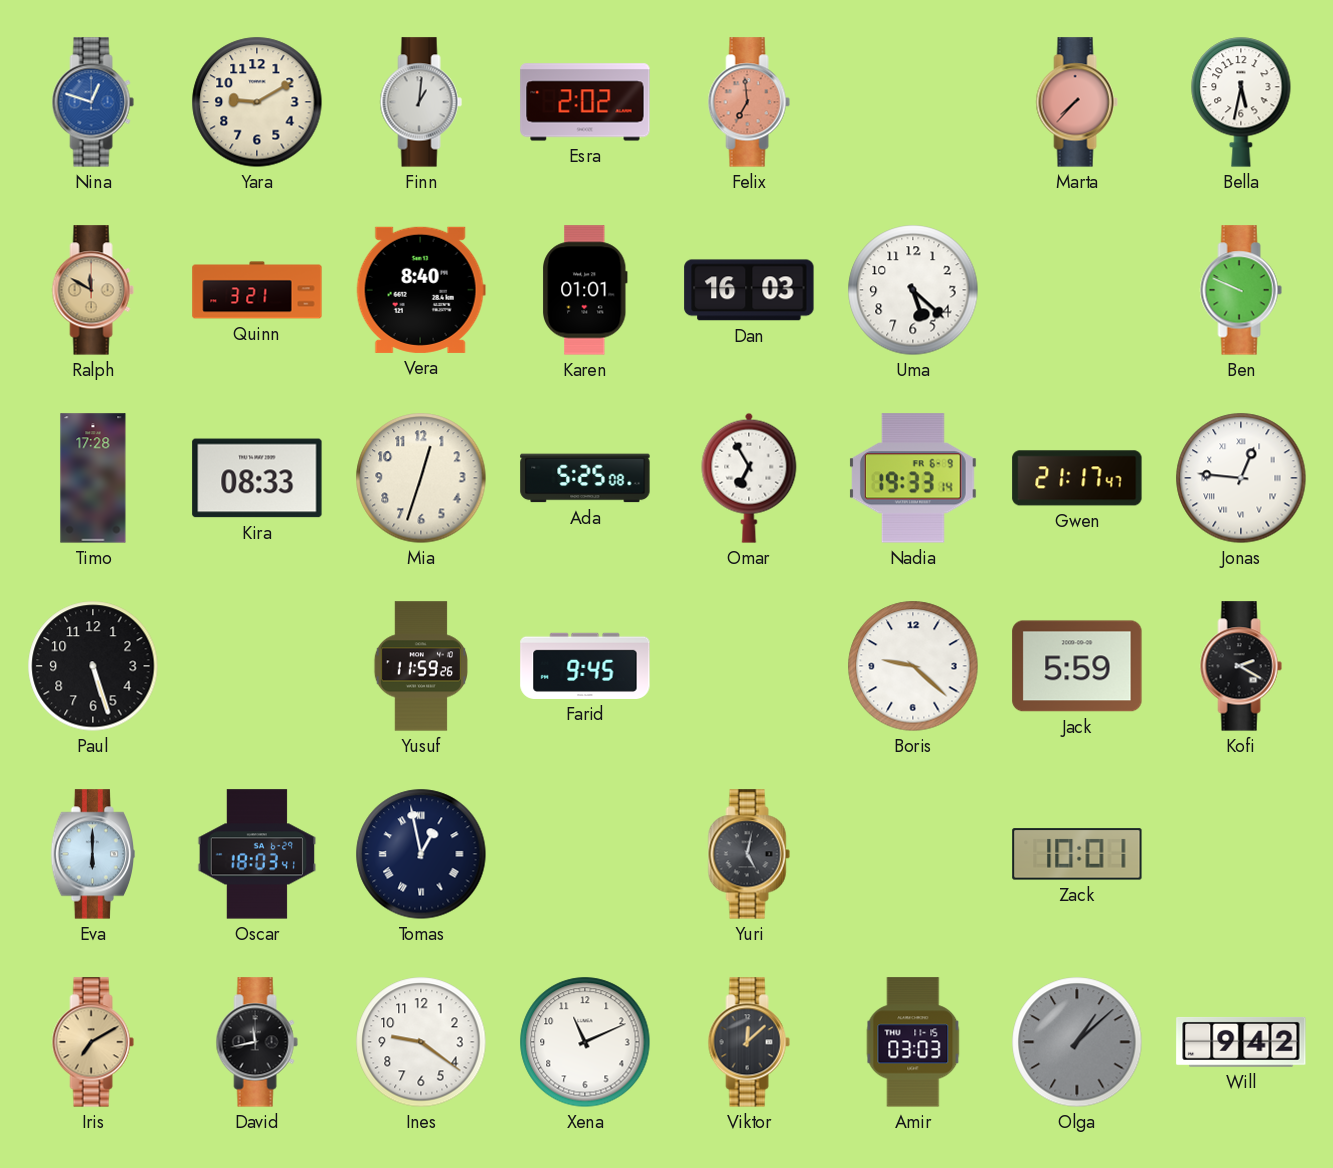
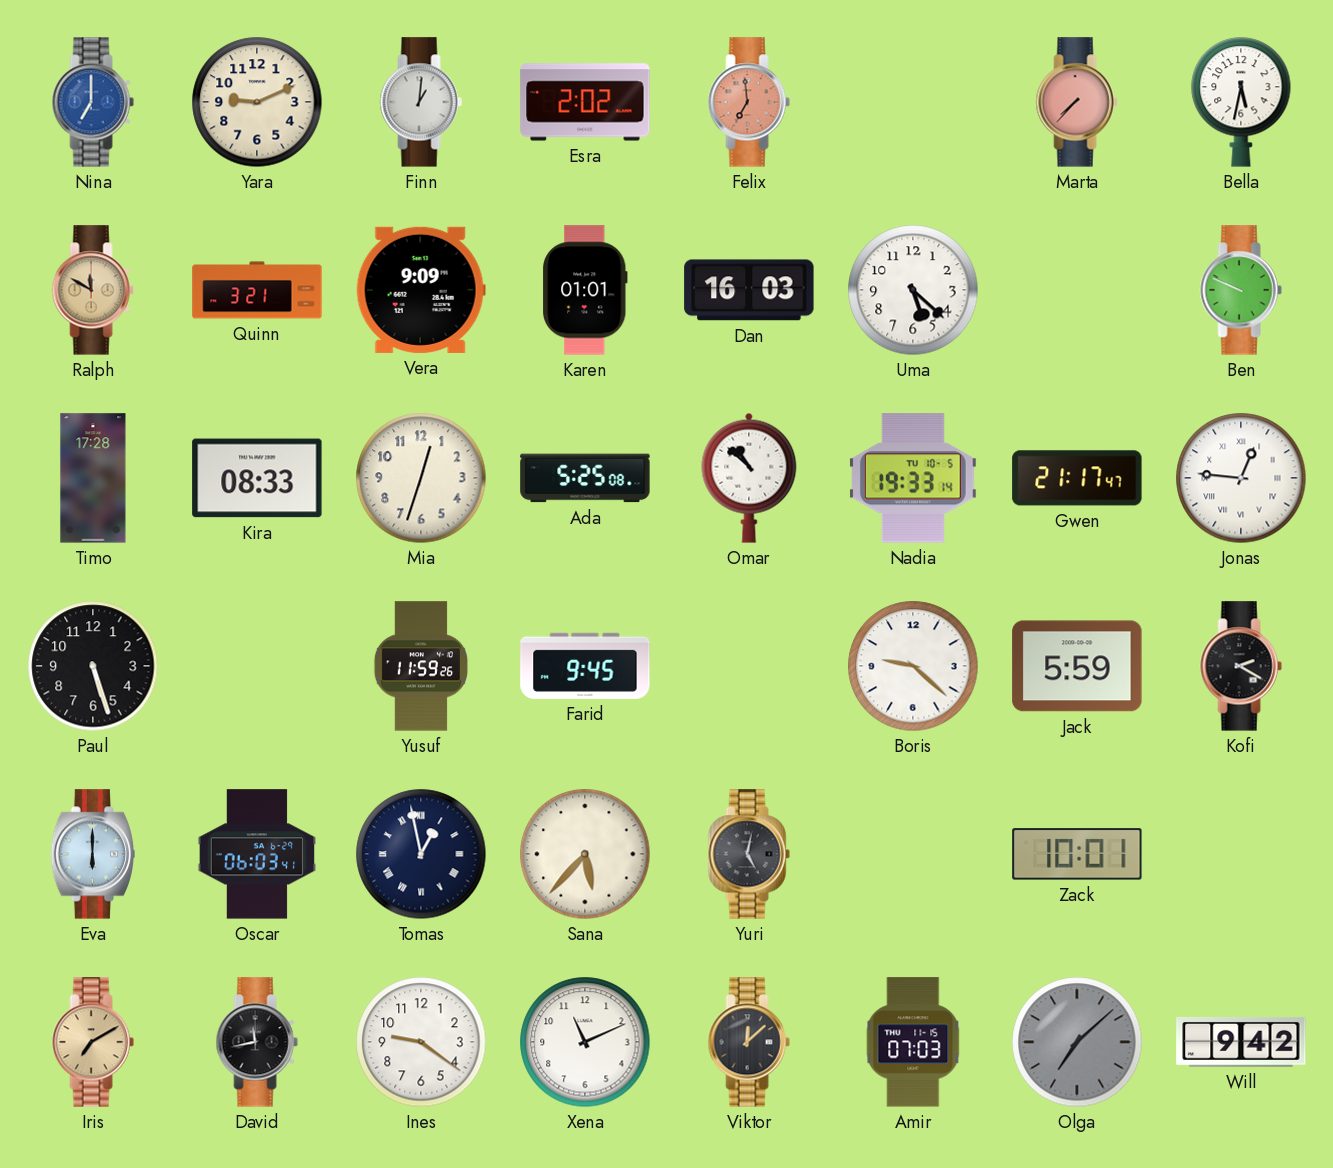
Nina: 12:48 -> 7:00
Yara: 9:10 -> 9:11
Vera: 8:40 -> 9:09
Omar: 6:55 -> 10:52
Nadia date: FR 6-9 -> TU 10-5
Oscar: 18:03 -> 06:03
Sana: none -> 5:37
Amir: 03:03 -> 07:03
Olga: 1:08 -> 7:08
